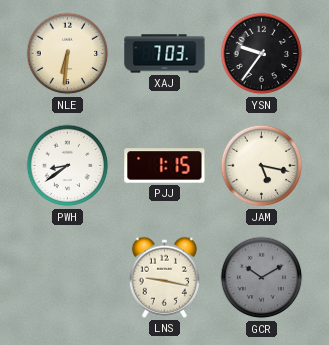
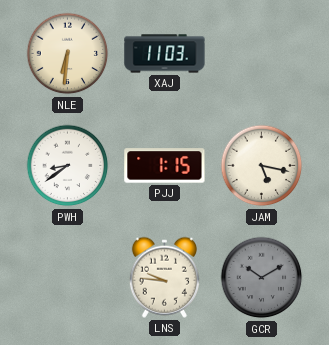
XAJ: 7:03 -> 11:03
YSN: 9:36 -> none
LNS: 9:17 -> 9:46
